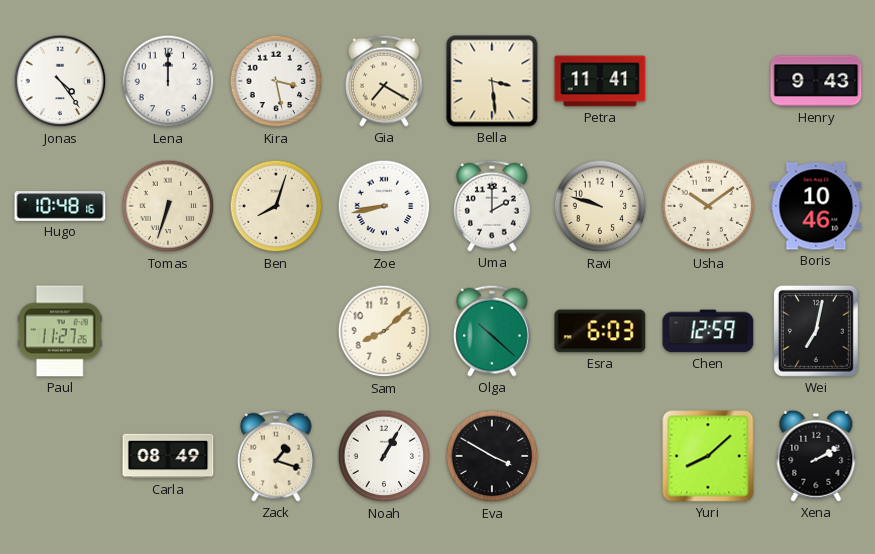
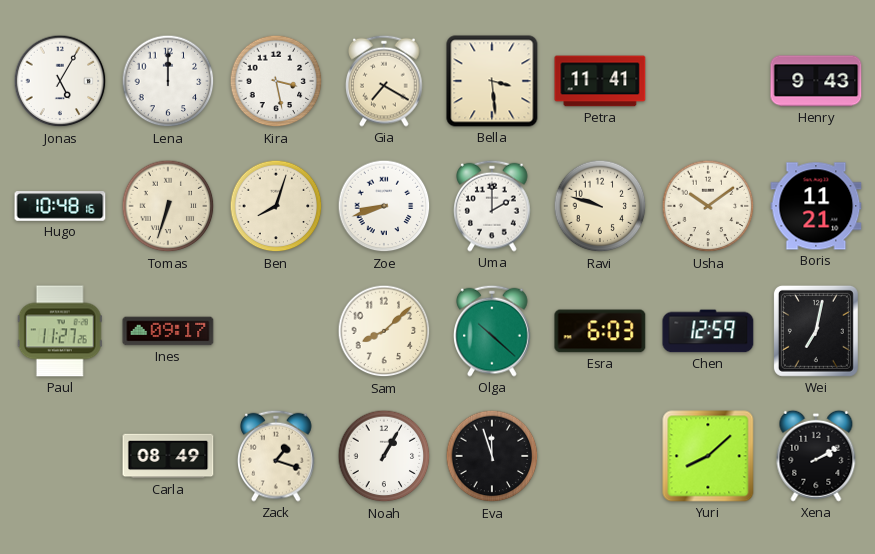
Jonas: 4:24 -> 5:05
Zoe: 8:43 -> 8:42
Boris: 10:46 -> 11:21
Ines: none -> 09:17
Eva: 3:50 -> 11:57
